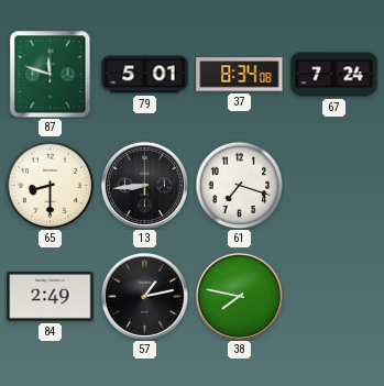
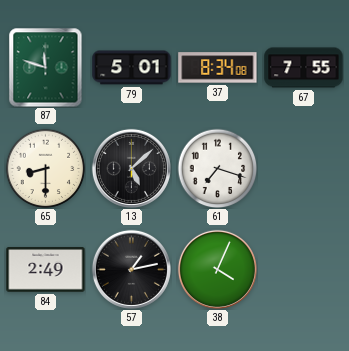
67: 7:24 -> 7:55
13: 8:44 -> 5:08
38: 7:47 -> 4:04
